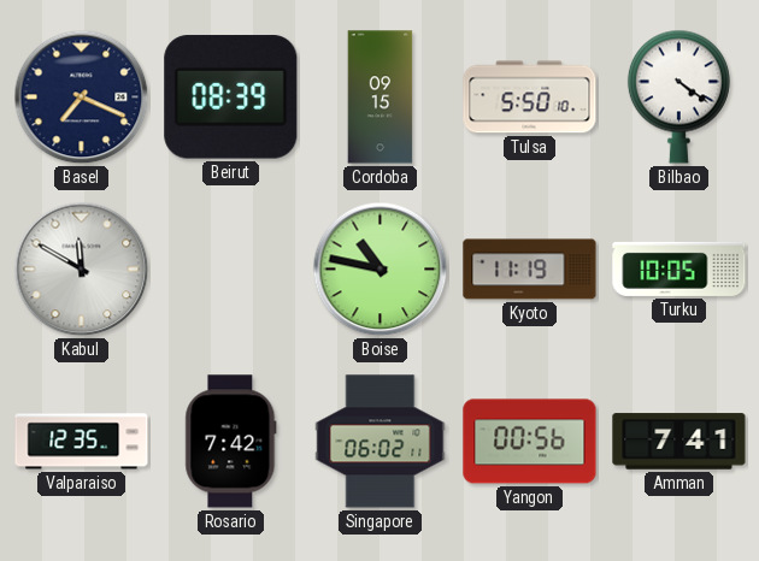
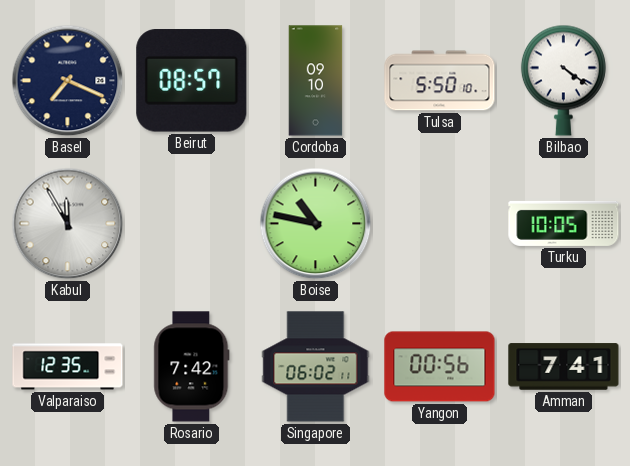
Beirut: 08:39 -> 08:57
Cordoba: 09:15 -> 09:10
Kabul: 11:50 -> 11:55
Kyoto: 11:19 -> none
